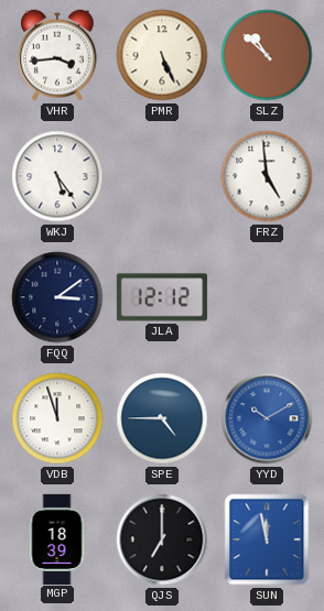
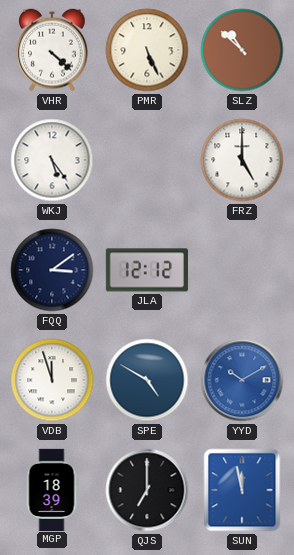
VHR: 3:44 -> 4:22
FRZ: 4:59 -> 5:00
SPE: 4:45 -> 4:50
